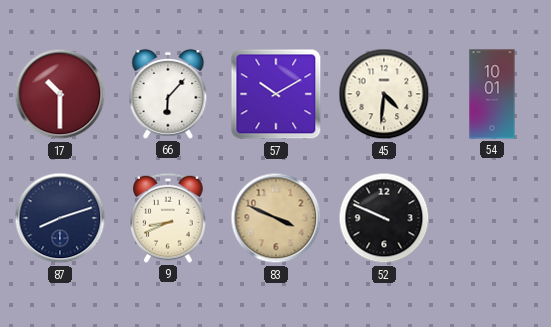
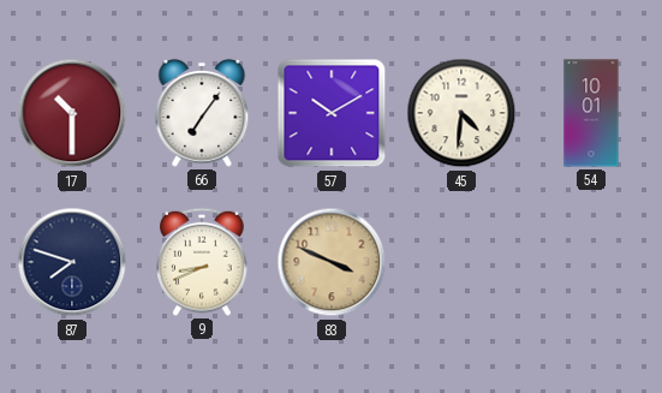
66: 6:07 -> 7:06
87: 8:12 -> 7:48
52: 9:49 -> none
